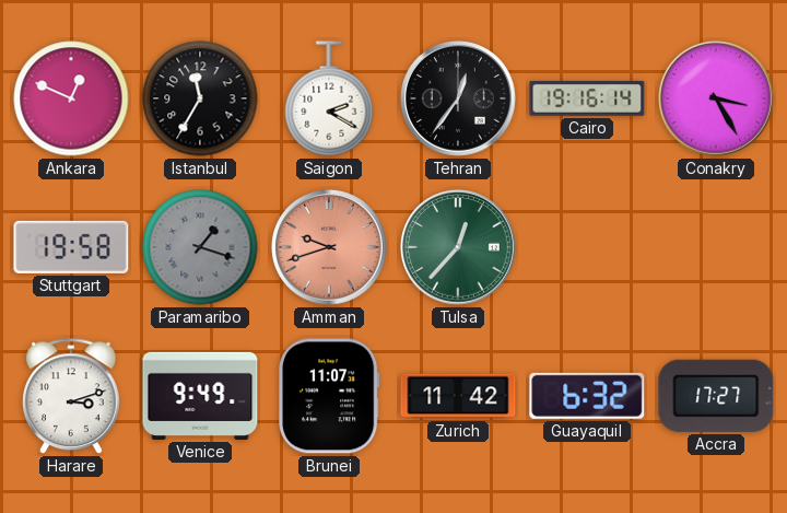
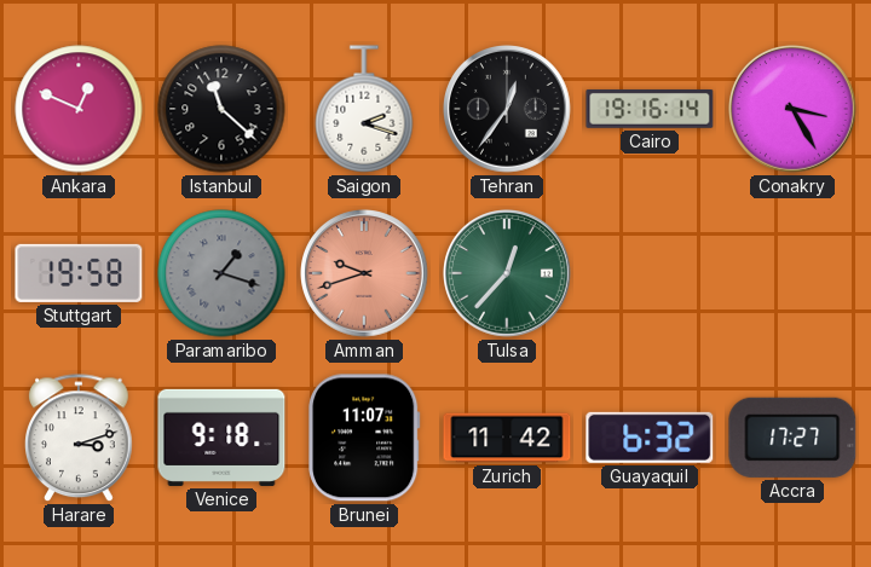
Istanbul: 11:35 -> 11:22
Saigon: 2:20 -> 2:18
Venice: 9:49 -> 9:18
